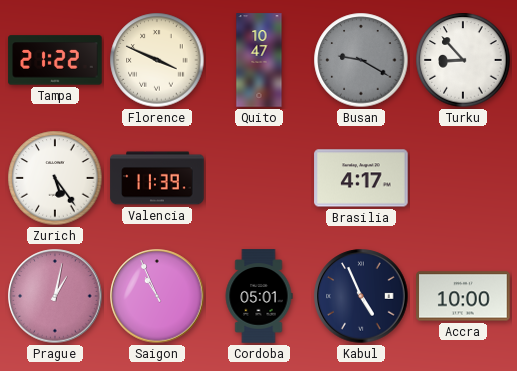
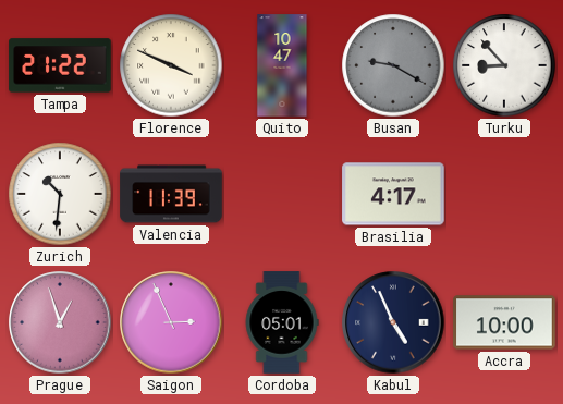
Zurich: 5:24 -> 10:31
Prague: 1:02 -> 12:57
Saigon: 10:56 -> 2:56
